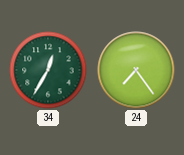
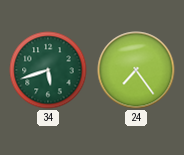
34: 12:35 -> 5:42
